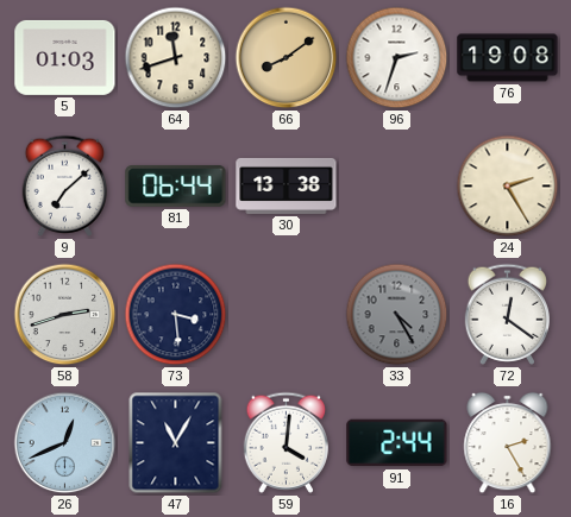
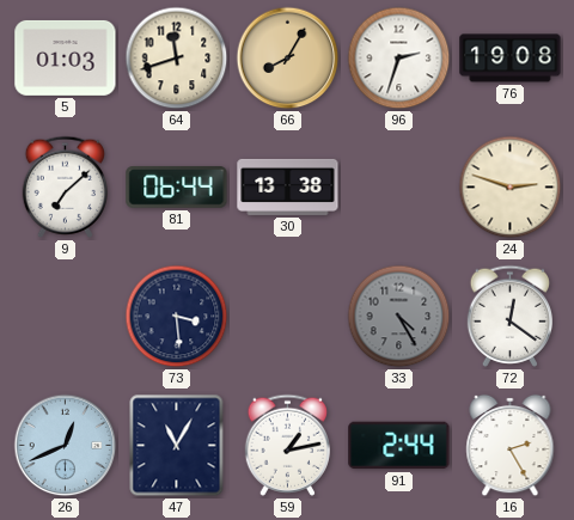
66: 8:09 -> 8:05
24: 2:25 -> 2:48
58: 2:42 -> none
59: 4:01 -> 1:13
